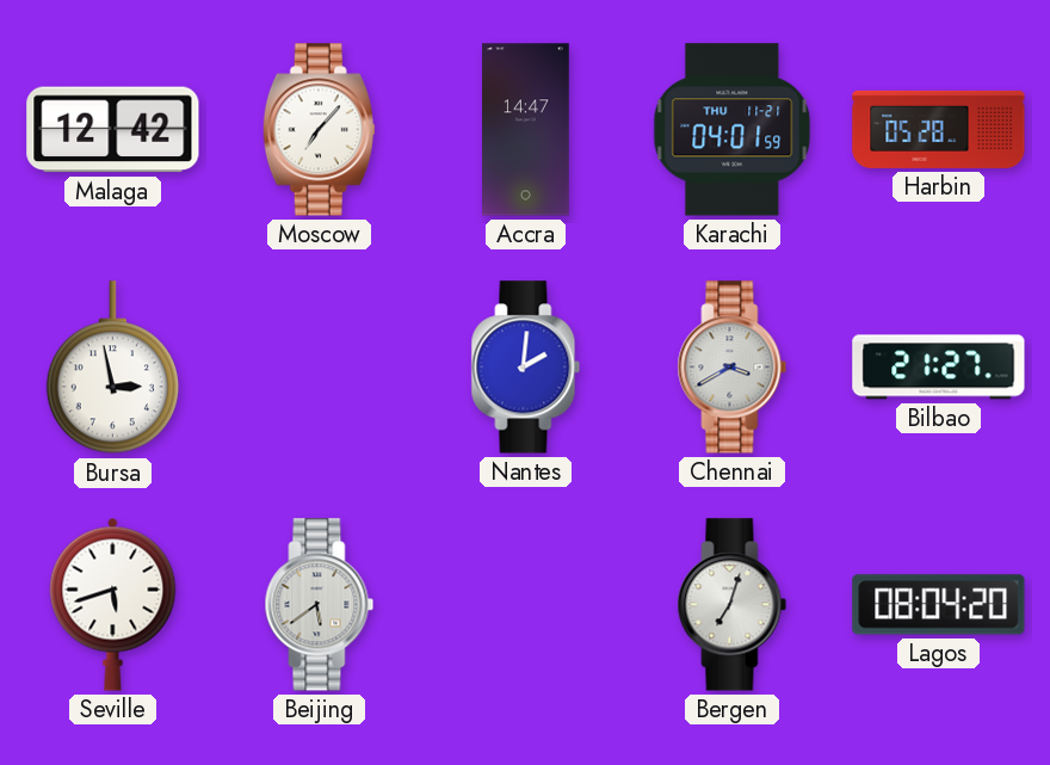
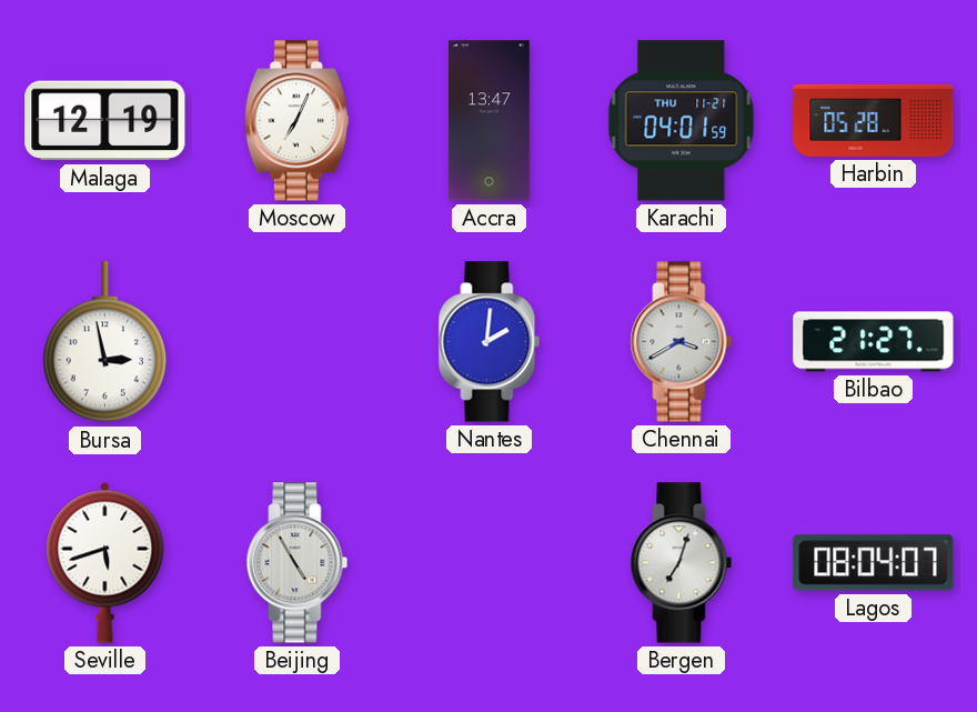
Malaga: 12:42 -> 12:19
Moscow: 7:07 -> 7:04
Accra: 14:47 -> 13:47
Beijing: 5:39 -> 4:55
Lagos: 08:04:20 -> 08:04:07
